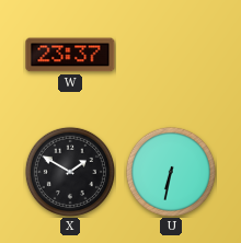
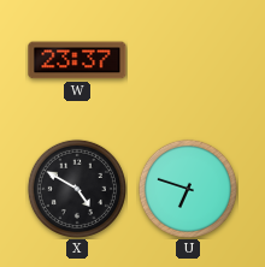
X: 1:50 -> 4:50
U: 6:32 -> 6:48
